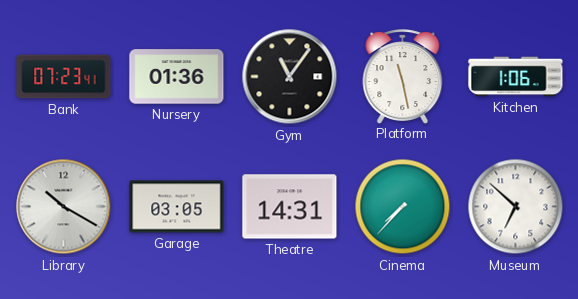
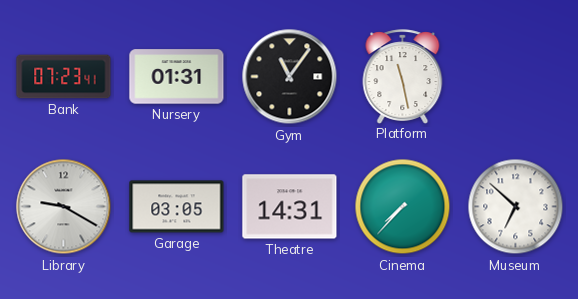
Nursery: 01:36 -> 01:31
Kitchen: 1:06 -> none
Library: 10:20 -> 9:20
